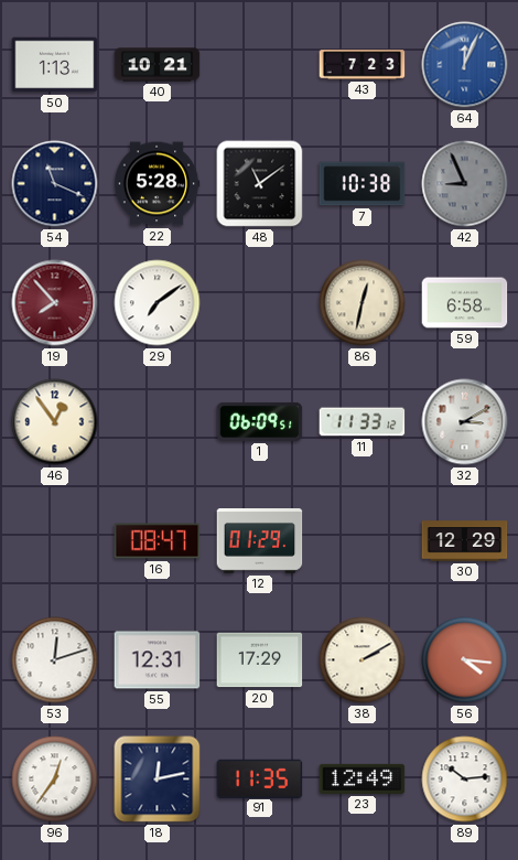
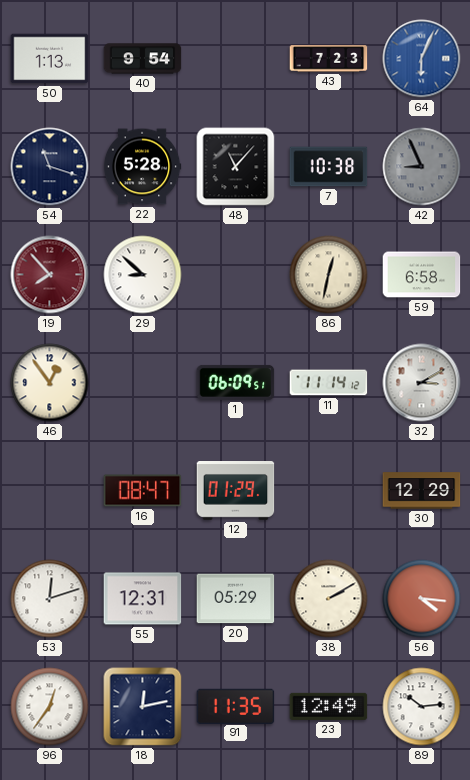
40: 10:21 -> 9:54
64: 12:04 -> 6:04
54: 11:19 -> 11:18
48: 11:09 -> 11:07
29: 7:09 -> 8:52
11: 11:33 -> 11:14
20: 17:29 -> 05:29
